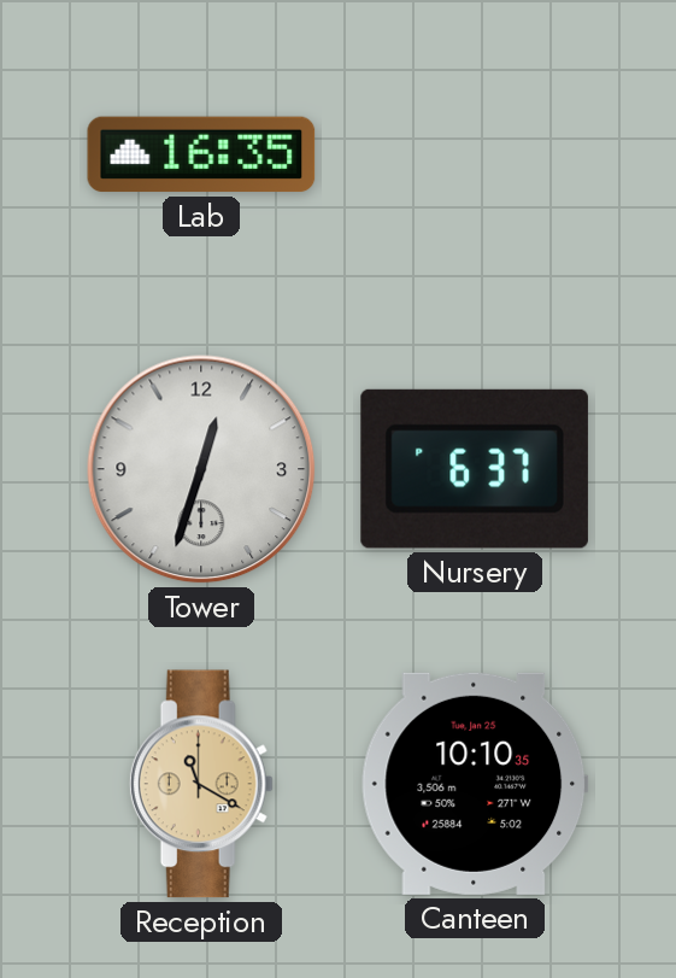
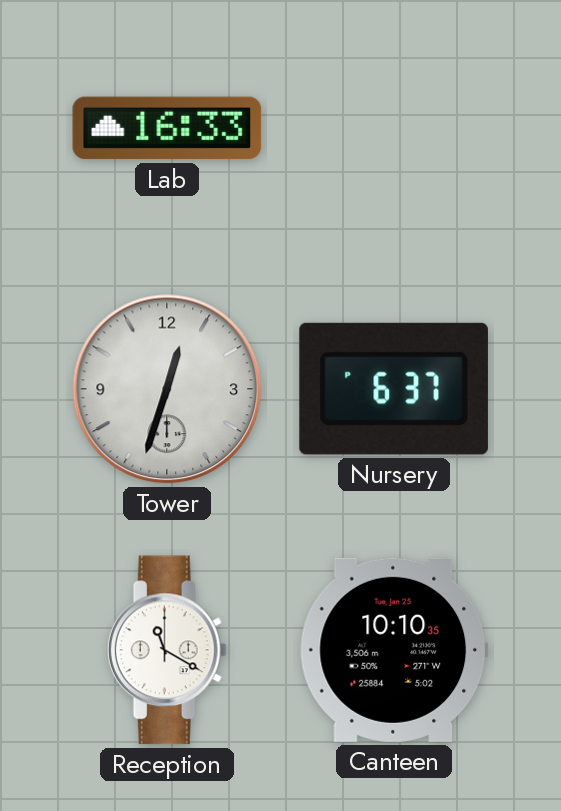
Lab: 16:35 -> 16:33
Reception dial: champagne -> white
